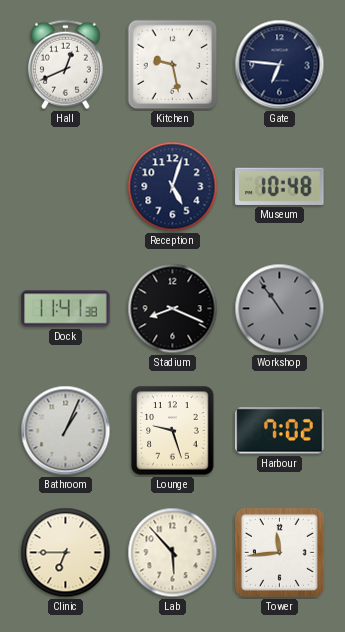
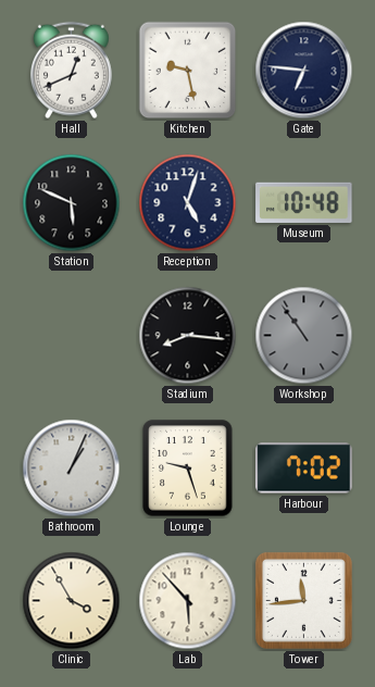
Station: none -> 5:49
Dock: 11:41 -> none
Stadium: 8:19 -> 8:16
Clinic: 6:45 -> 3:55
